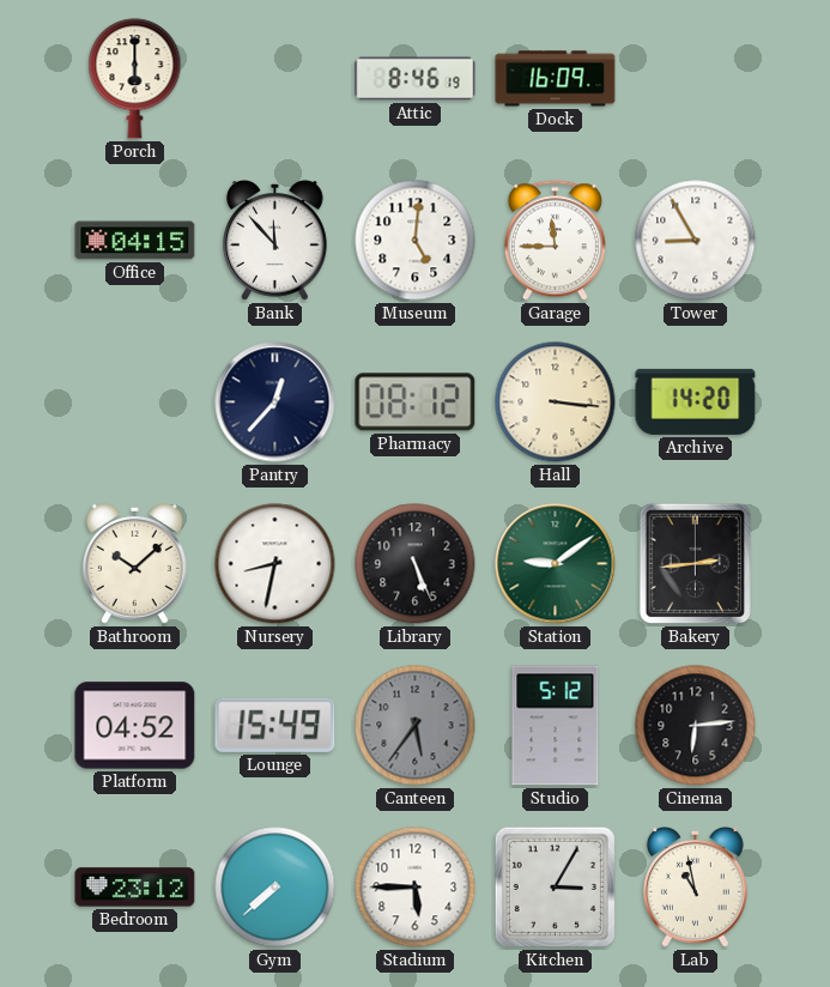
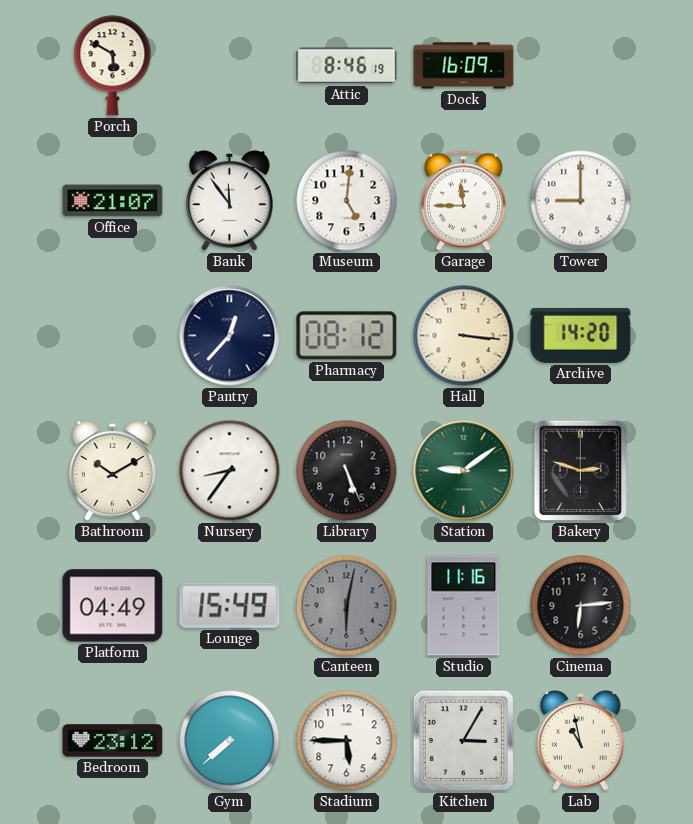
Porch: 6:00 -> 5:50
Office: 04:15 -> 21:07
Bank: 11:53 -> 11:54
Tower: 8:55 -> 9:00
Bathroom: 10:08 -> 10:10
Nursery: 8:32 -> 8:36
Bakery: 2:44 -> 2:48
Platform: 04:52 -> 04:49
Canteen: 5:36 -> 6:02
Studio: 5:12 -> 11:16
